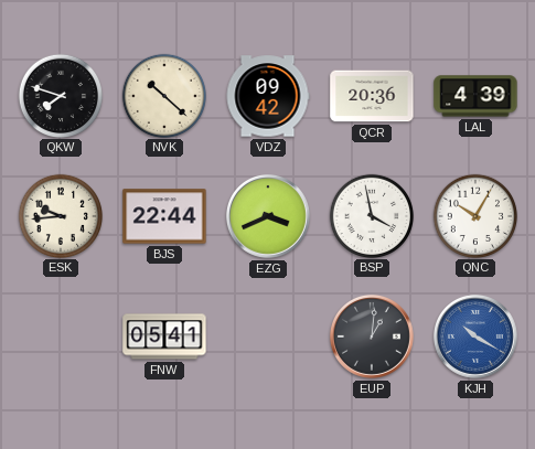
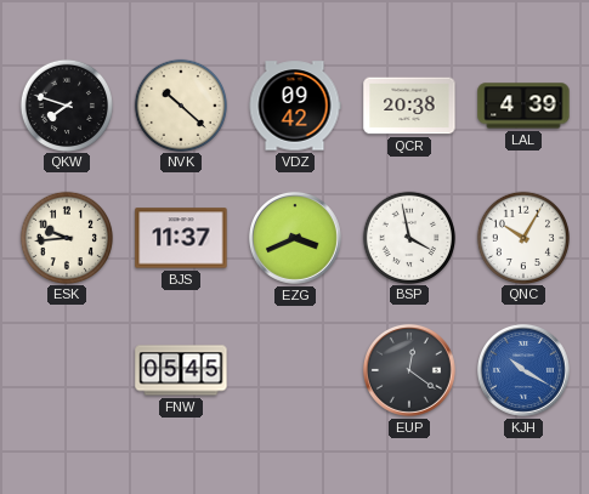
QCR: 20:36 -> 20:38
BJS: 22:44 -> 11:37
FNW: 05:41 -> 05:45
EUP: 1:01 -> 12:21
